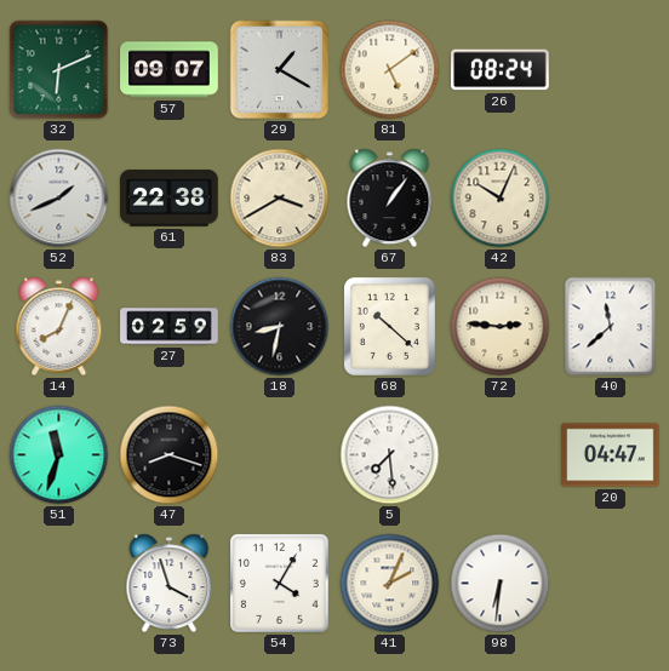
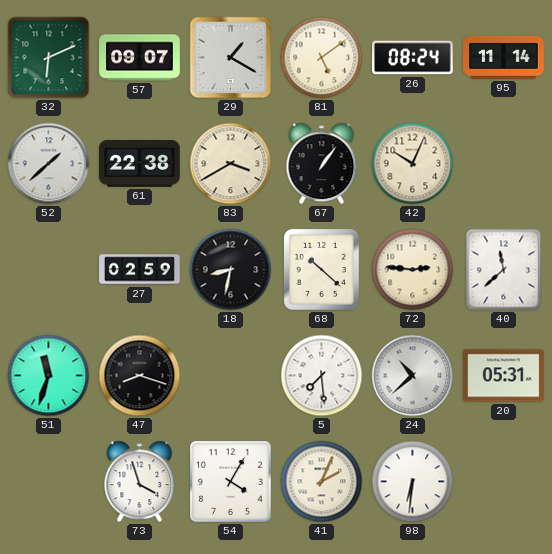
95: none -> 11:14
52: 1:41 -> 1:38
14: 8:04 -> none
24: none -> 10:38
20: 04:47 -> 05:31
